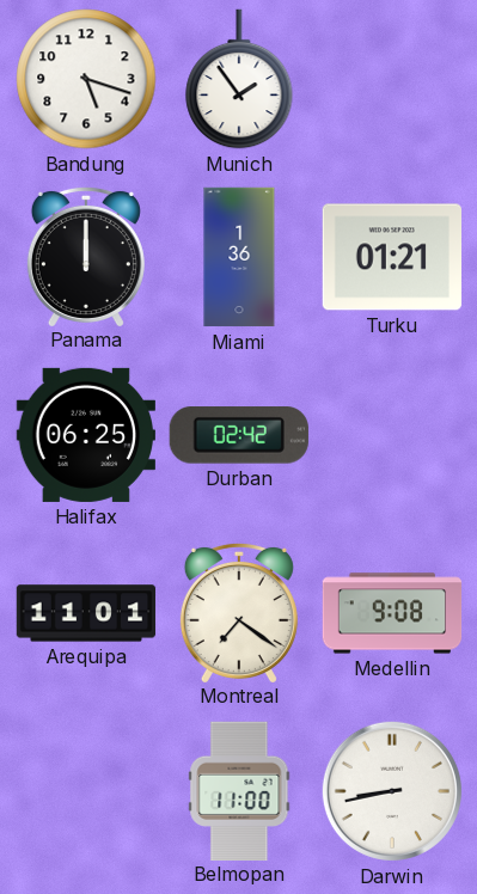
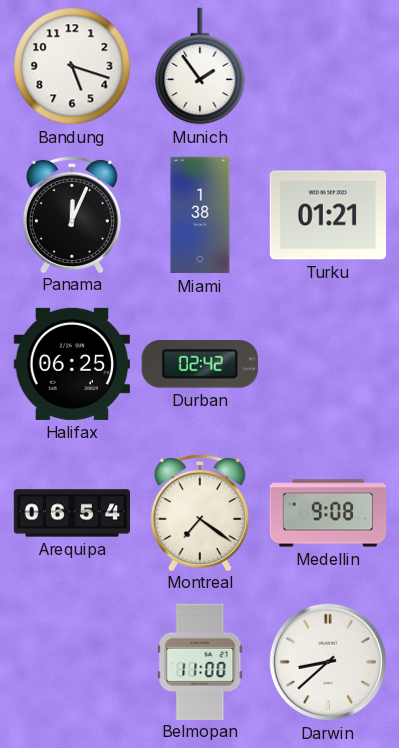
Panama: 12:00 -> 12:04
Miami: 1:36 -> 1:38
Arequipa: 11:01 -> 06:54
Darwin: 8:43 -> 8:38
